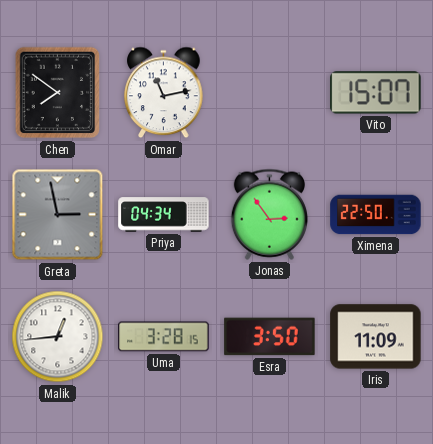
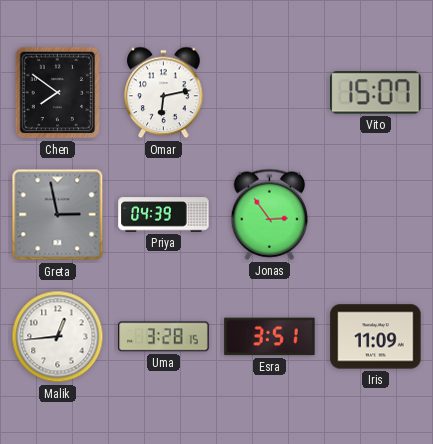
Omar: 11:13 -> 6:13
Priya: 04:34 -> 04:39
Ximena: 22:50 -> none
Esra: 3:50 -> 3:51
